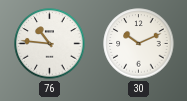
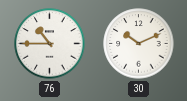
76: 10:46 -> 10:45
